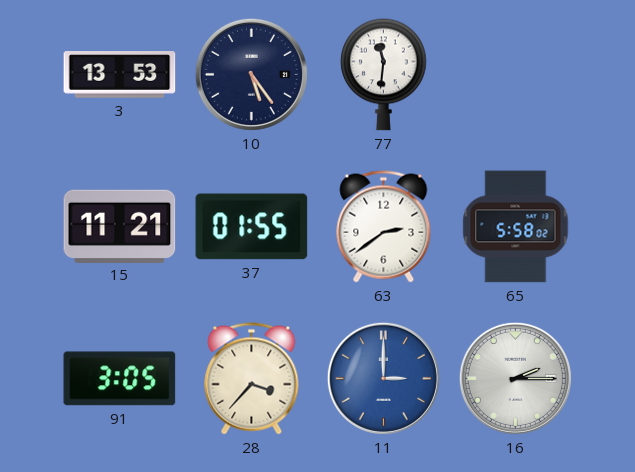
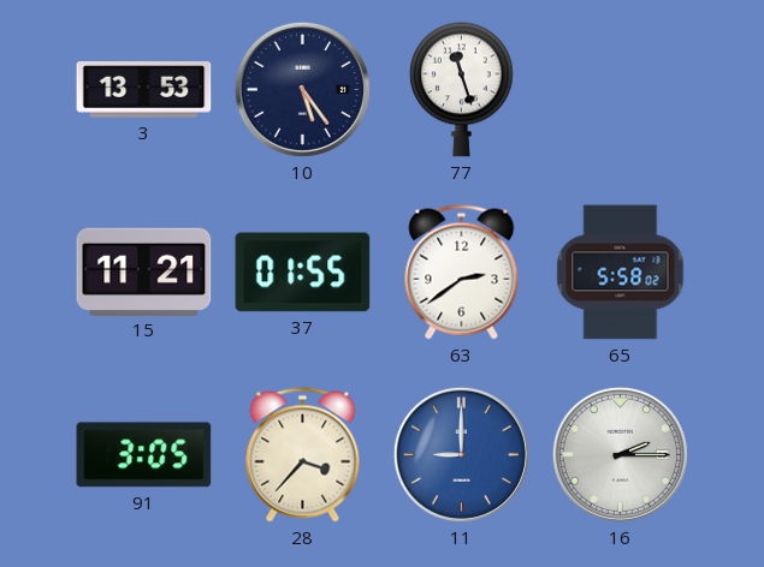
77: 11:31 -> 11:27
11: 3:00 -> 9:00
